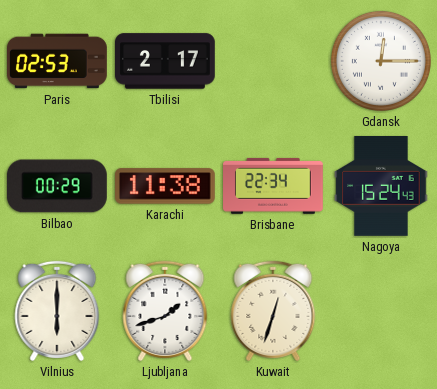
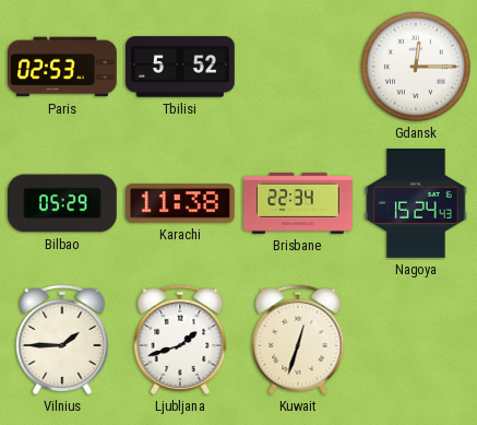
Tbilisi: 2:17 -> 5:52
Bilbao: 00:29 -> 05:29
Vilnius: 6:00 -> 1:45
